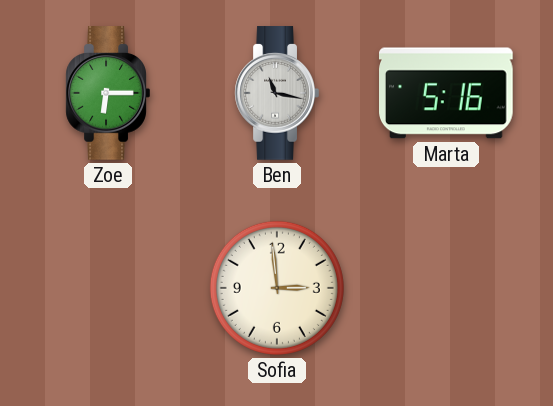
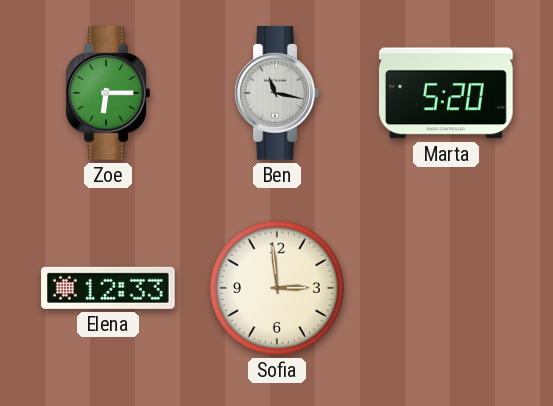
Marta: 5:16 -> 5:20
Elena: none -> 12:33
